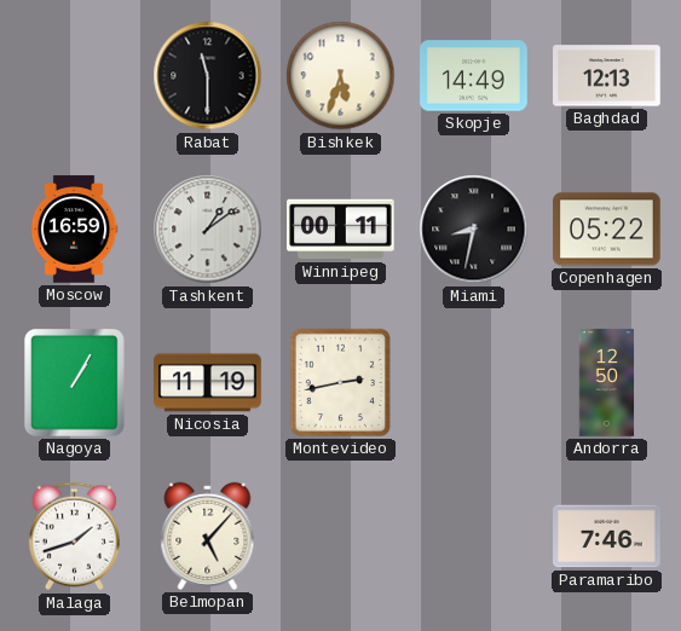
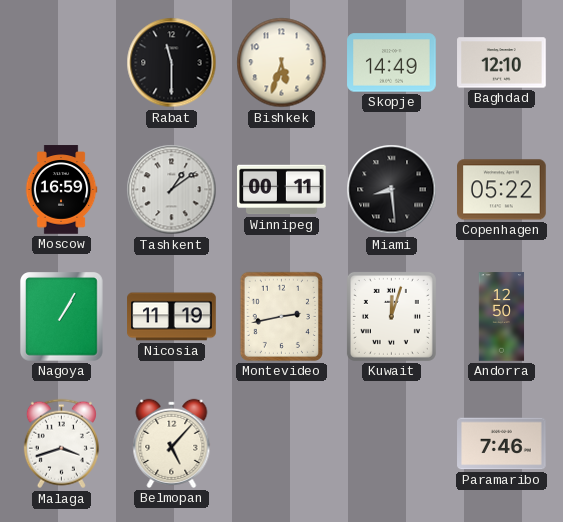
Baghdad: 12:13 -> 12:10
Miami: 8:32 -> 8:29
Kuwait: none -> 12:03
Malaga: 1:42 -> 3:42
